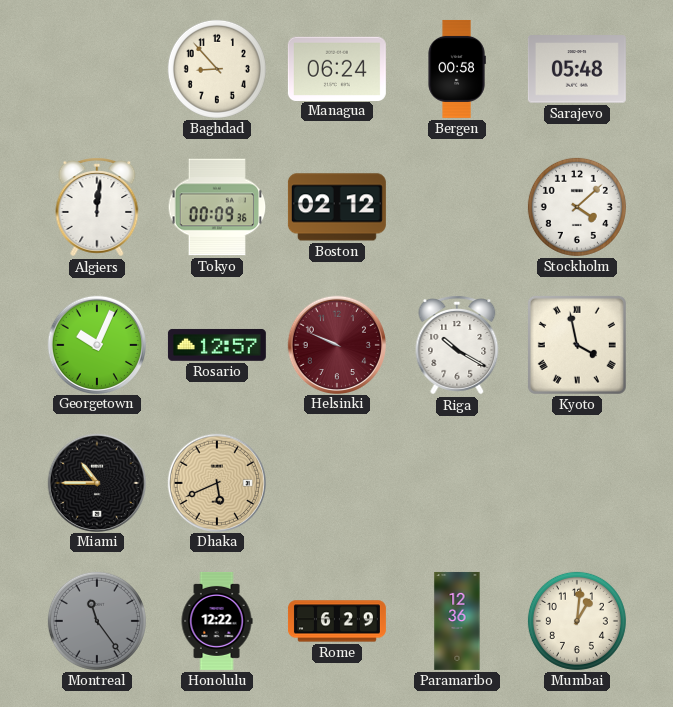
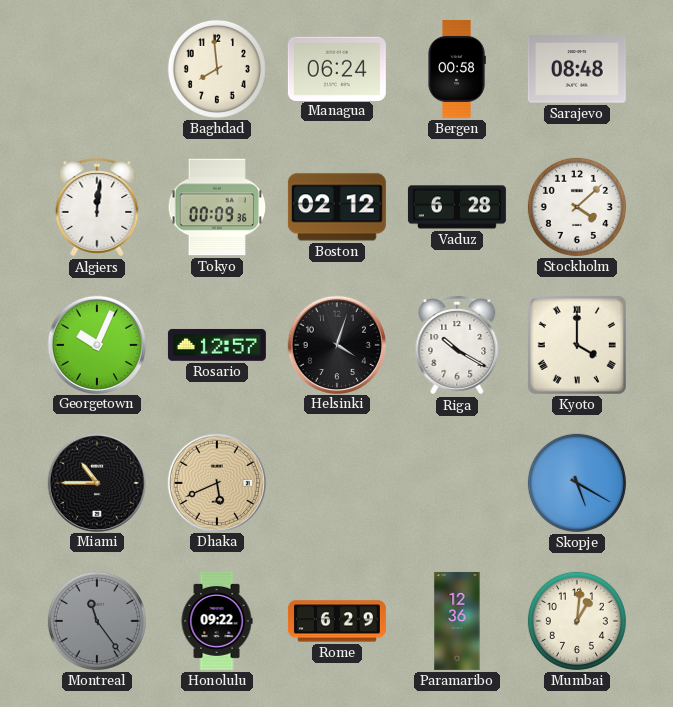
Baghdad: 8:53 -> 7:59
Sarajevo: 05:48 -> 08:48
Vaduz: none -> 6:28
Helsinki: 9:49 -> 4:03
Helsinki dial: burgundy -> black
Kyoto: 3:58 -> 4:00
Skopje: none -> 5:20
Honolulu: 12:22 -> 09:22
